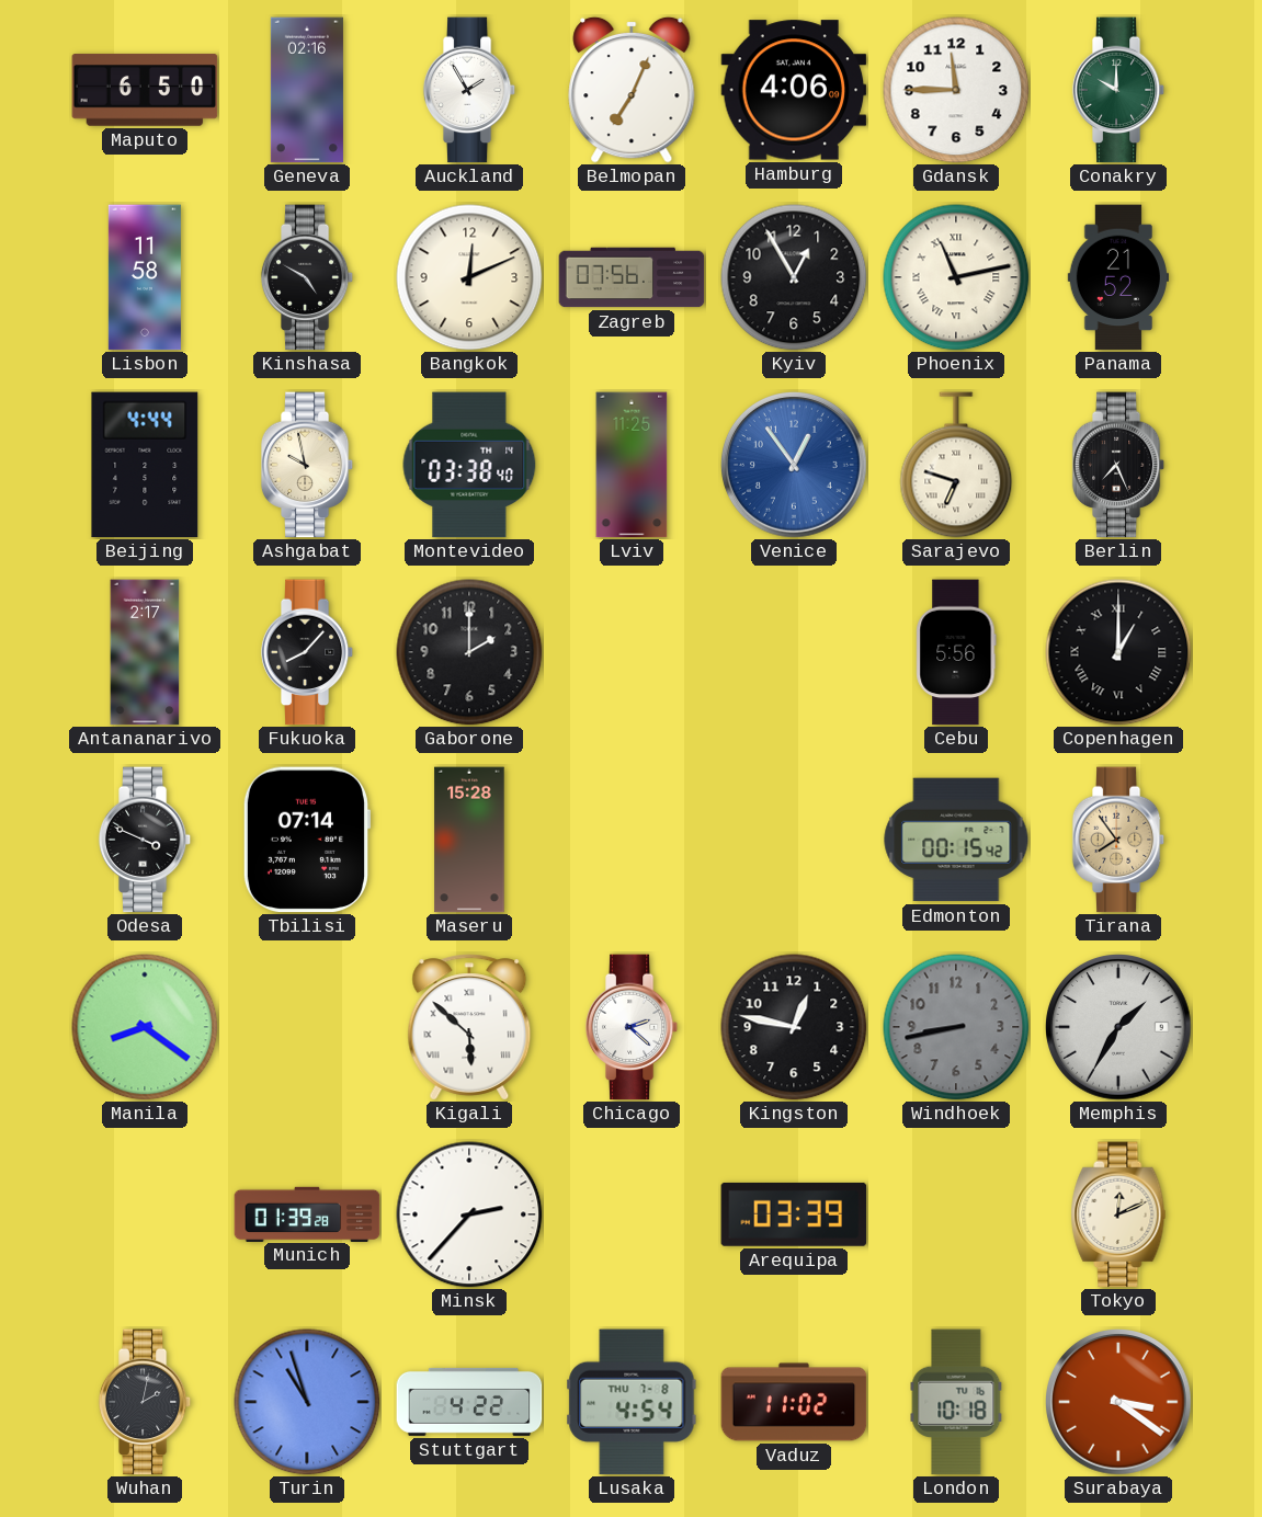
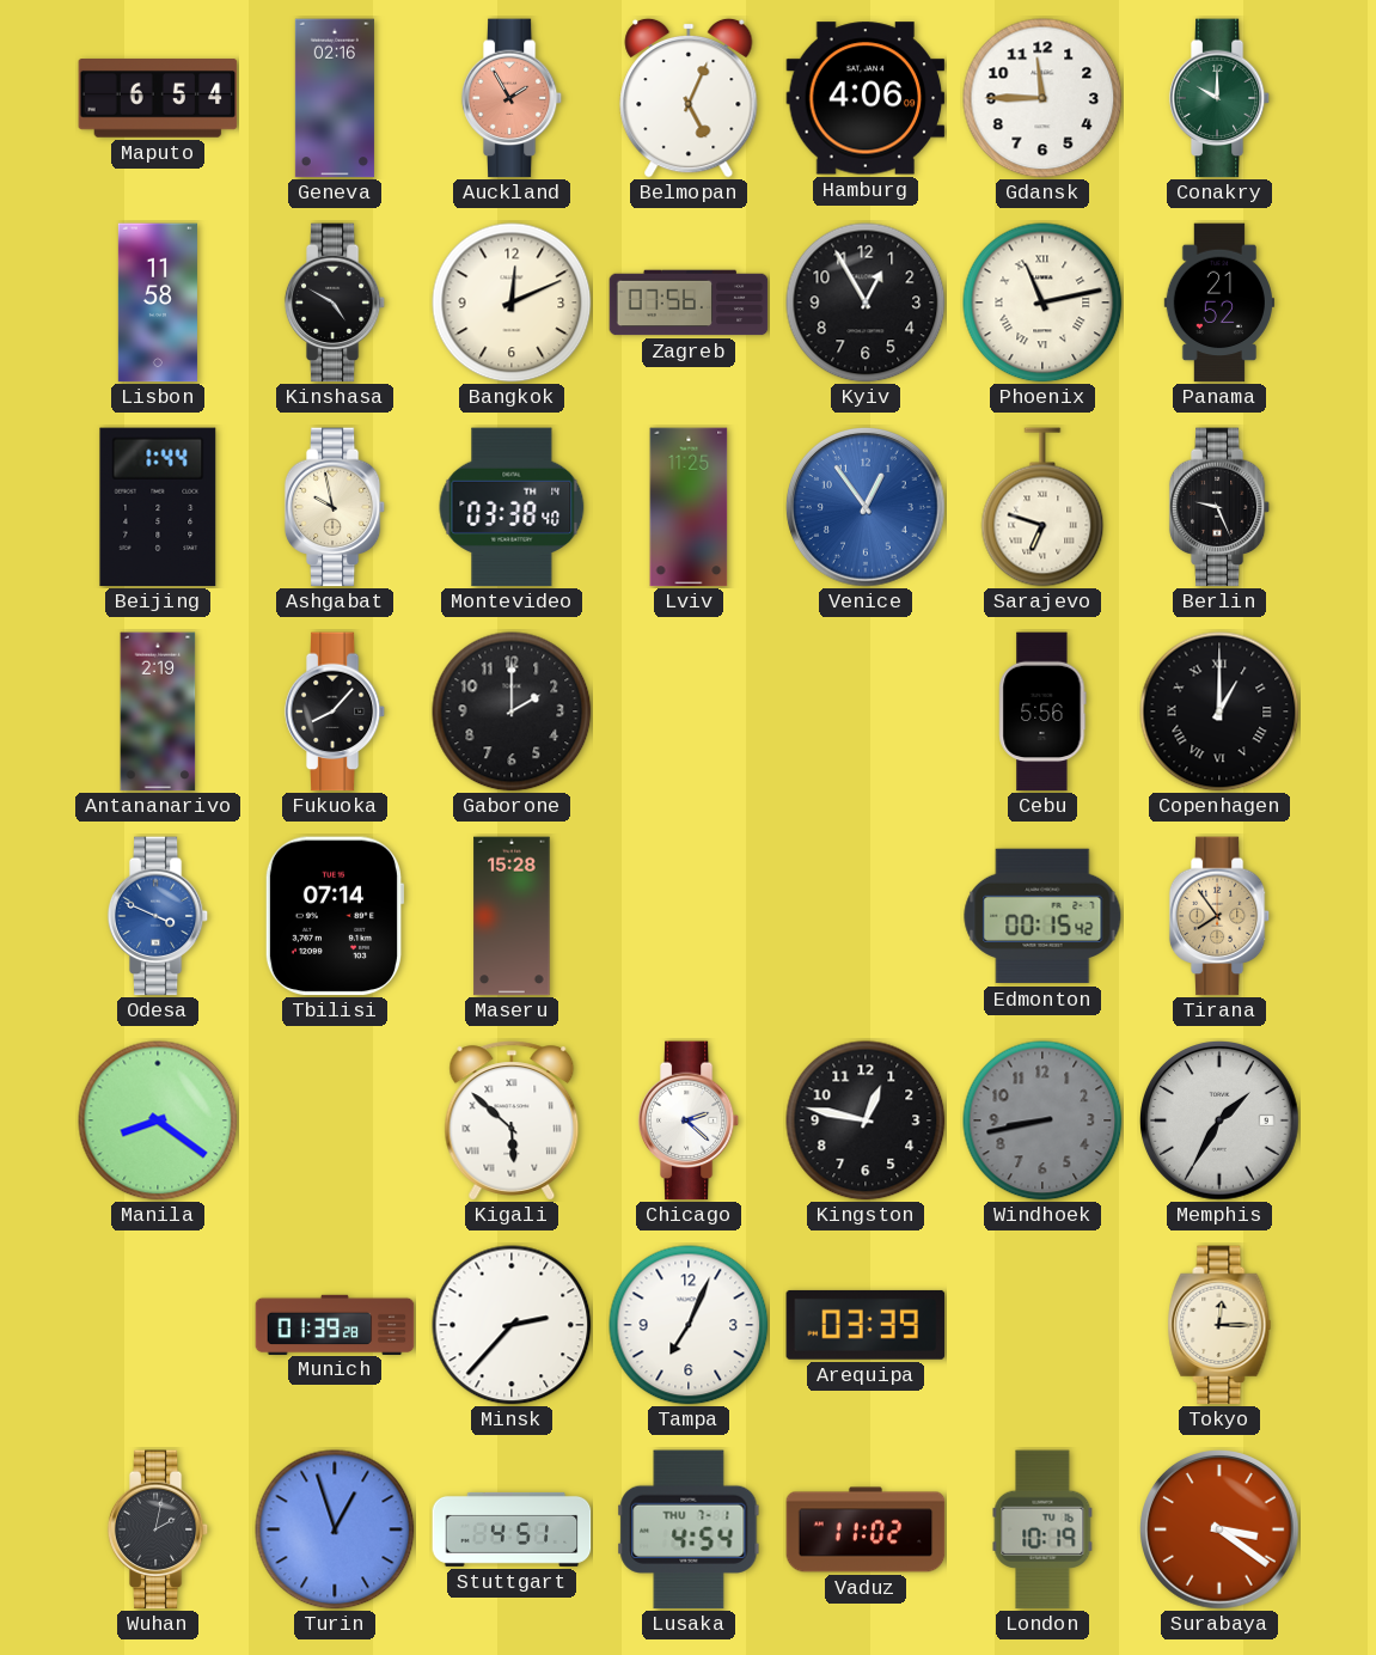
Maputo: 6:50 -> 6:54
Auckland dial: white -> salmon
Belmopan: 7:04 -> 5:04
Beijing: 4:44 -> 1:44
Berlin: 7:26 -> 9:26
Antananarivo: 2:17 -> 2:19
Odesa dial: black -> blue
Tampa: none -> 7:04
Tokyo: 12:11 -> 12:15
Turin: 10:57 -> 12:57
Stuttgart: 4:22 -> 4:51
Lusaka date: THU 7-8 -> THU 7-1
London: 10:18 -> 10:19
